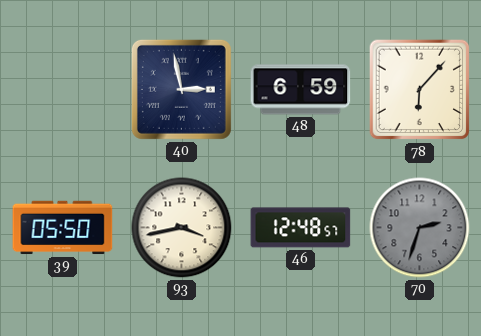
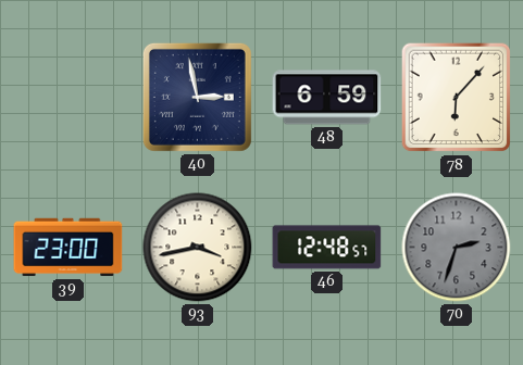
39: 05:50 -> 23:00
